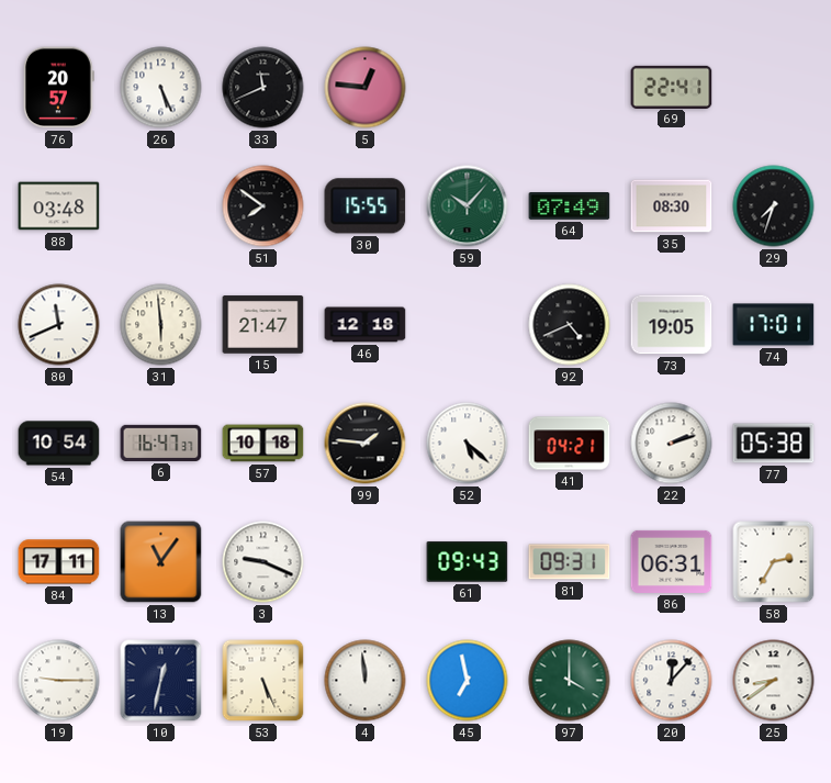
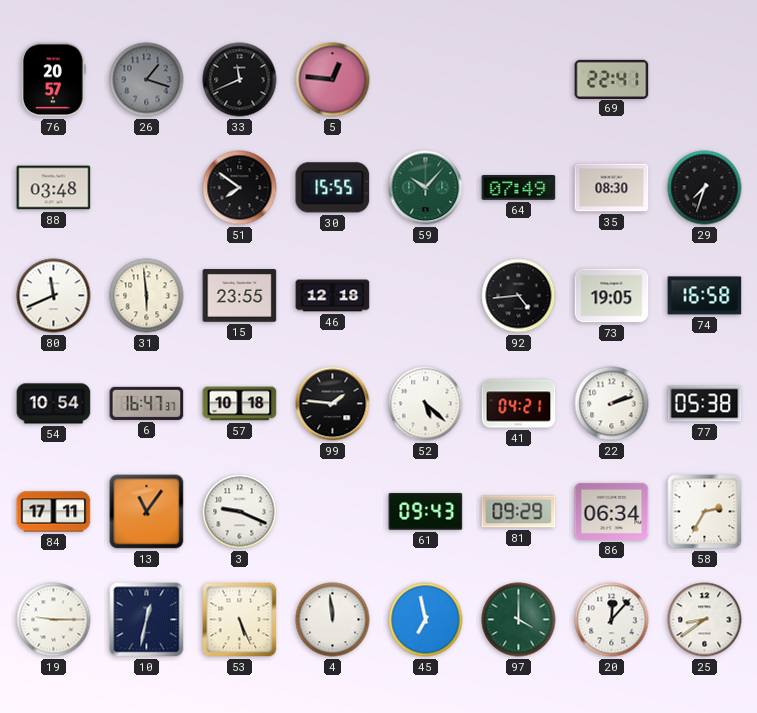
26: 5:26 -> 1:18
26 dial: white -> grey
15: 21:47 -> 23:55
92: 4:41 -> 4:44
74: 17:01 -> 16:58
81: 09:31 -> 09:29
86: 06:31 -> 06:34
